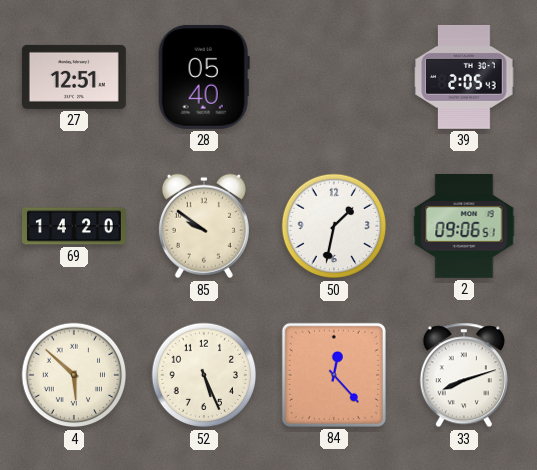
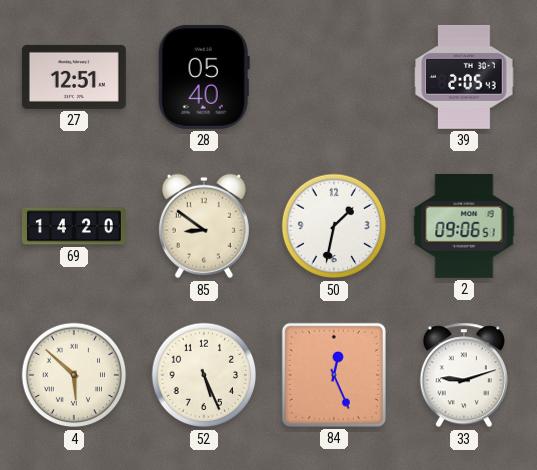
85: 9:51 -> 8:51
84: 12:23 -> 12:26
33: 8:12 -> 9:12
